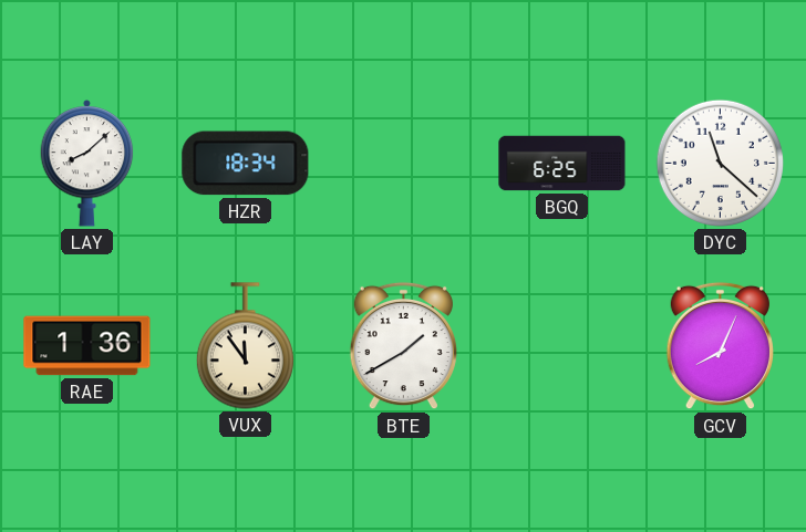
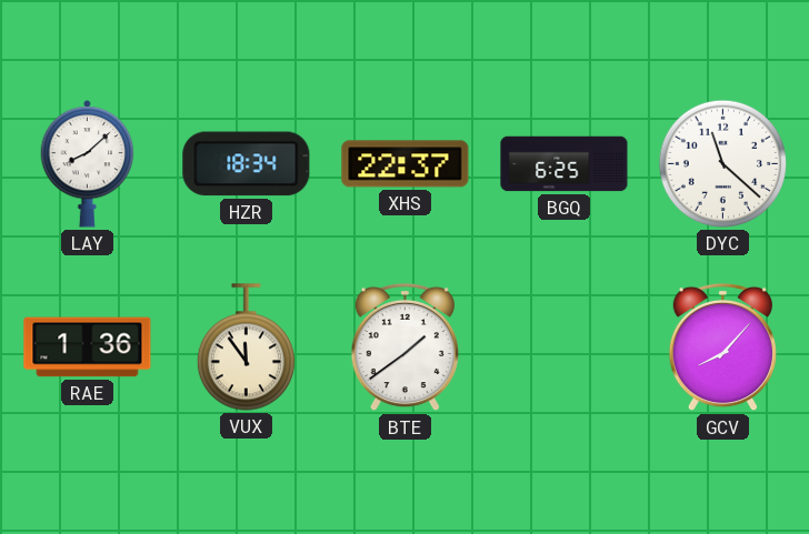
XHS: none -> 22:37
BTE: 1:40 -> 1:39
GCV: 8:04 -> 8:07
